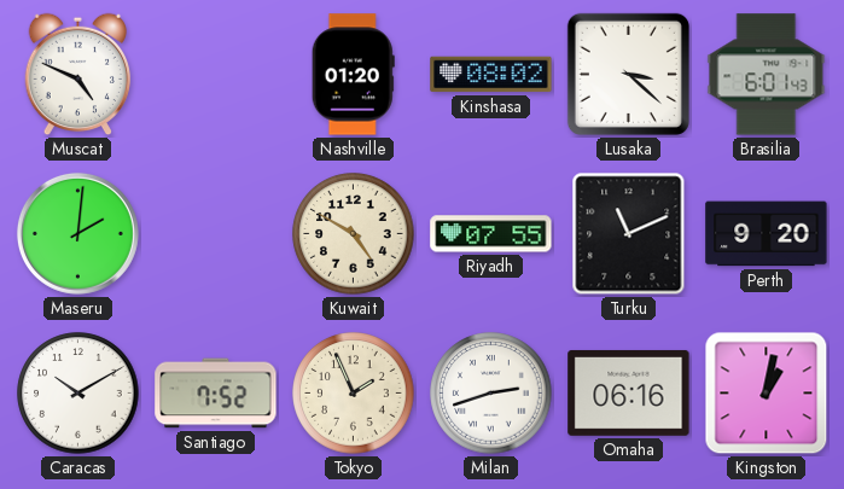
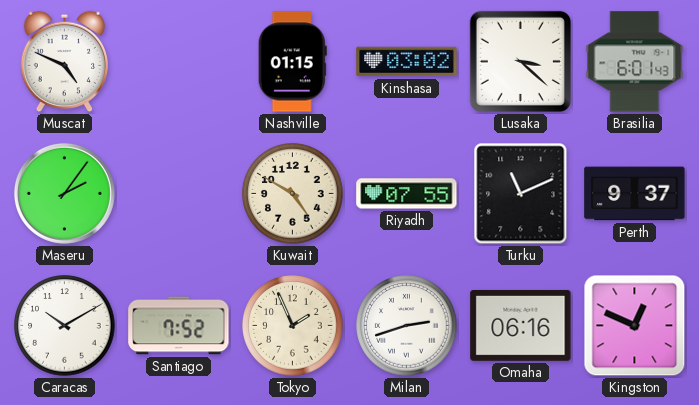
Nashville: 01:20 -> 01:15
Kinshasa: 08:02 -> 03:02
Maseru: 2:01 -> 2:06
Perth: 9:20 -> 9:37
Kingston: 1:02 -> 12:49
